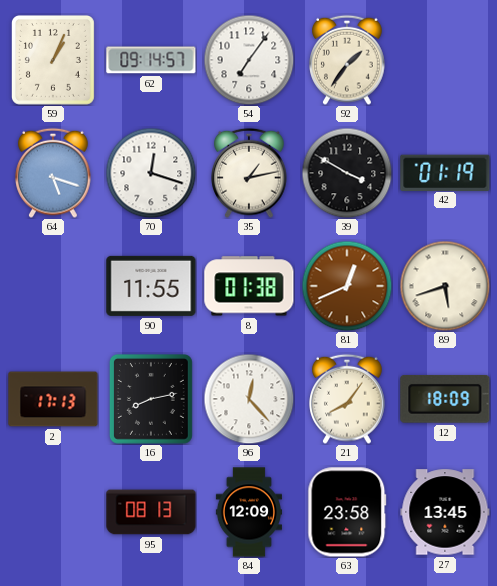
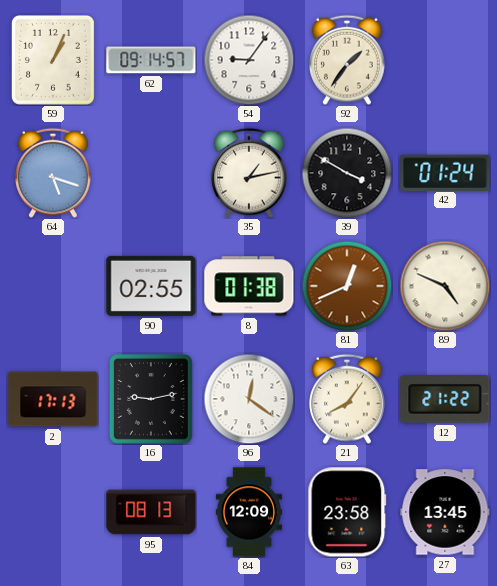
54: 7:06 -> 9:06
70: 12:18 -> none
42: 01:19 -> 01:24
90: 11:55 -> 02:55
89: 5:42 -> 4:49
16: 8:13 -> 9:13
96: 12:23 -> 12:21
12: 18:09 -> 21:22
